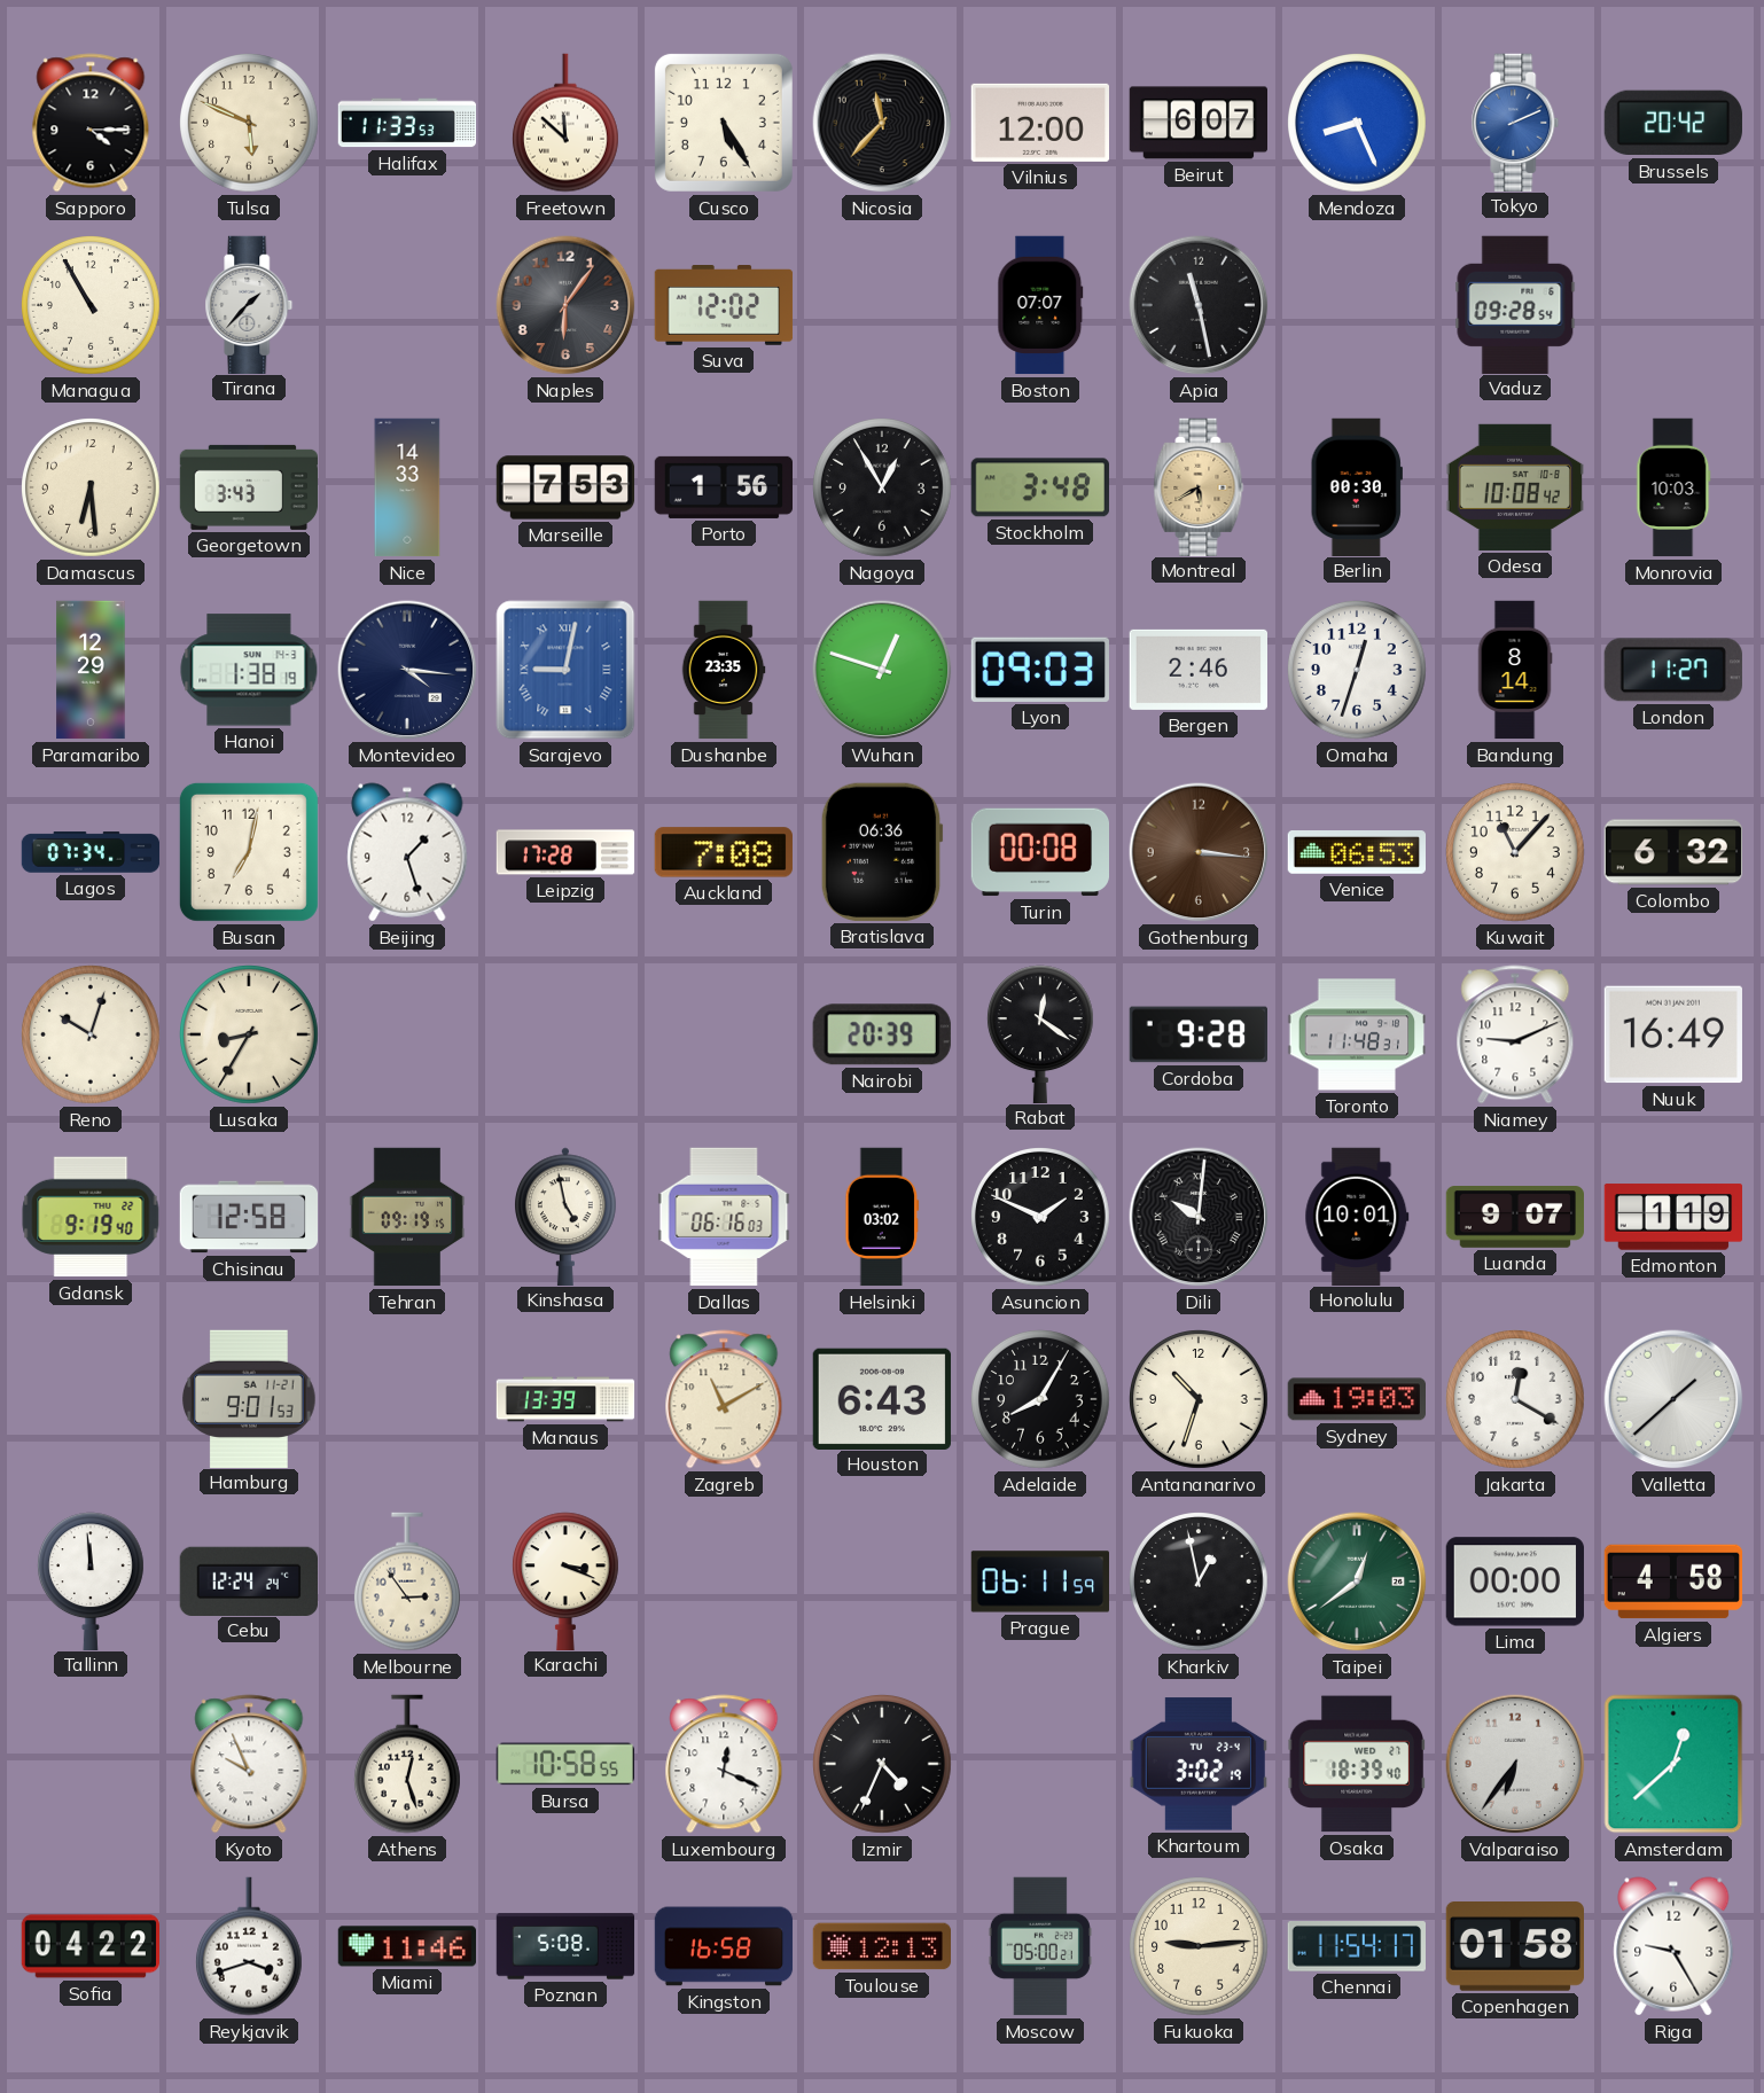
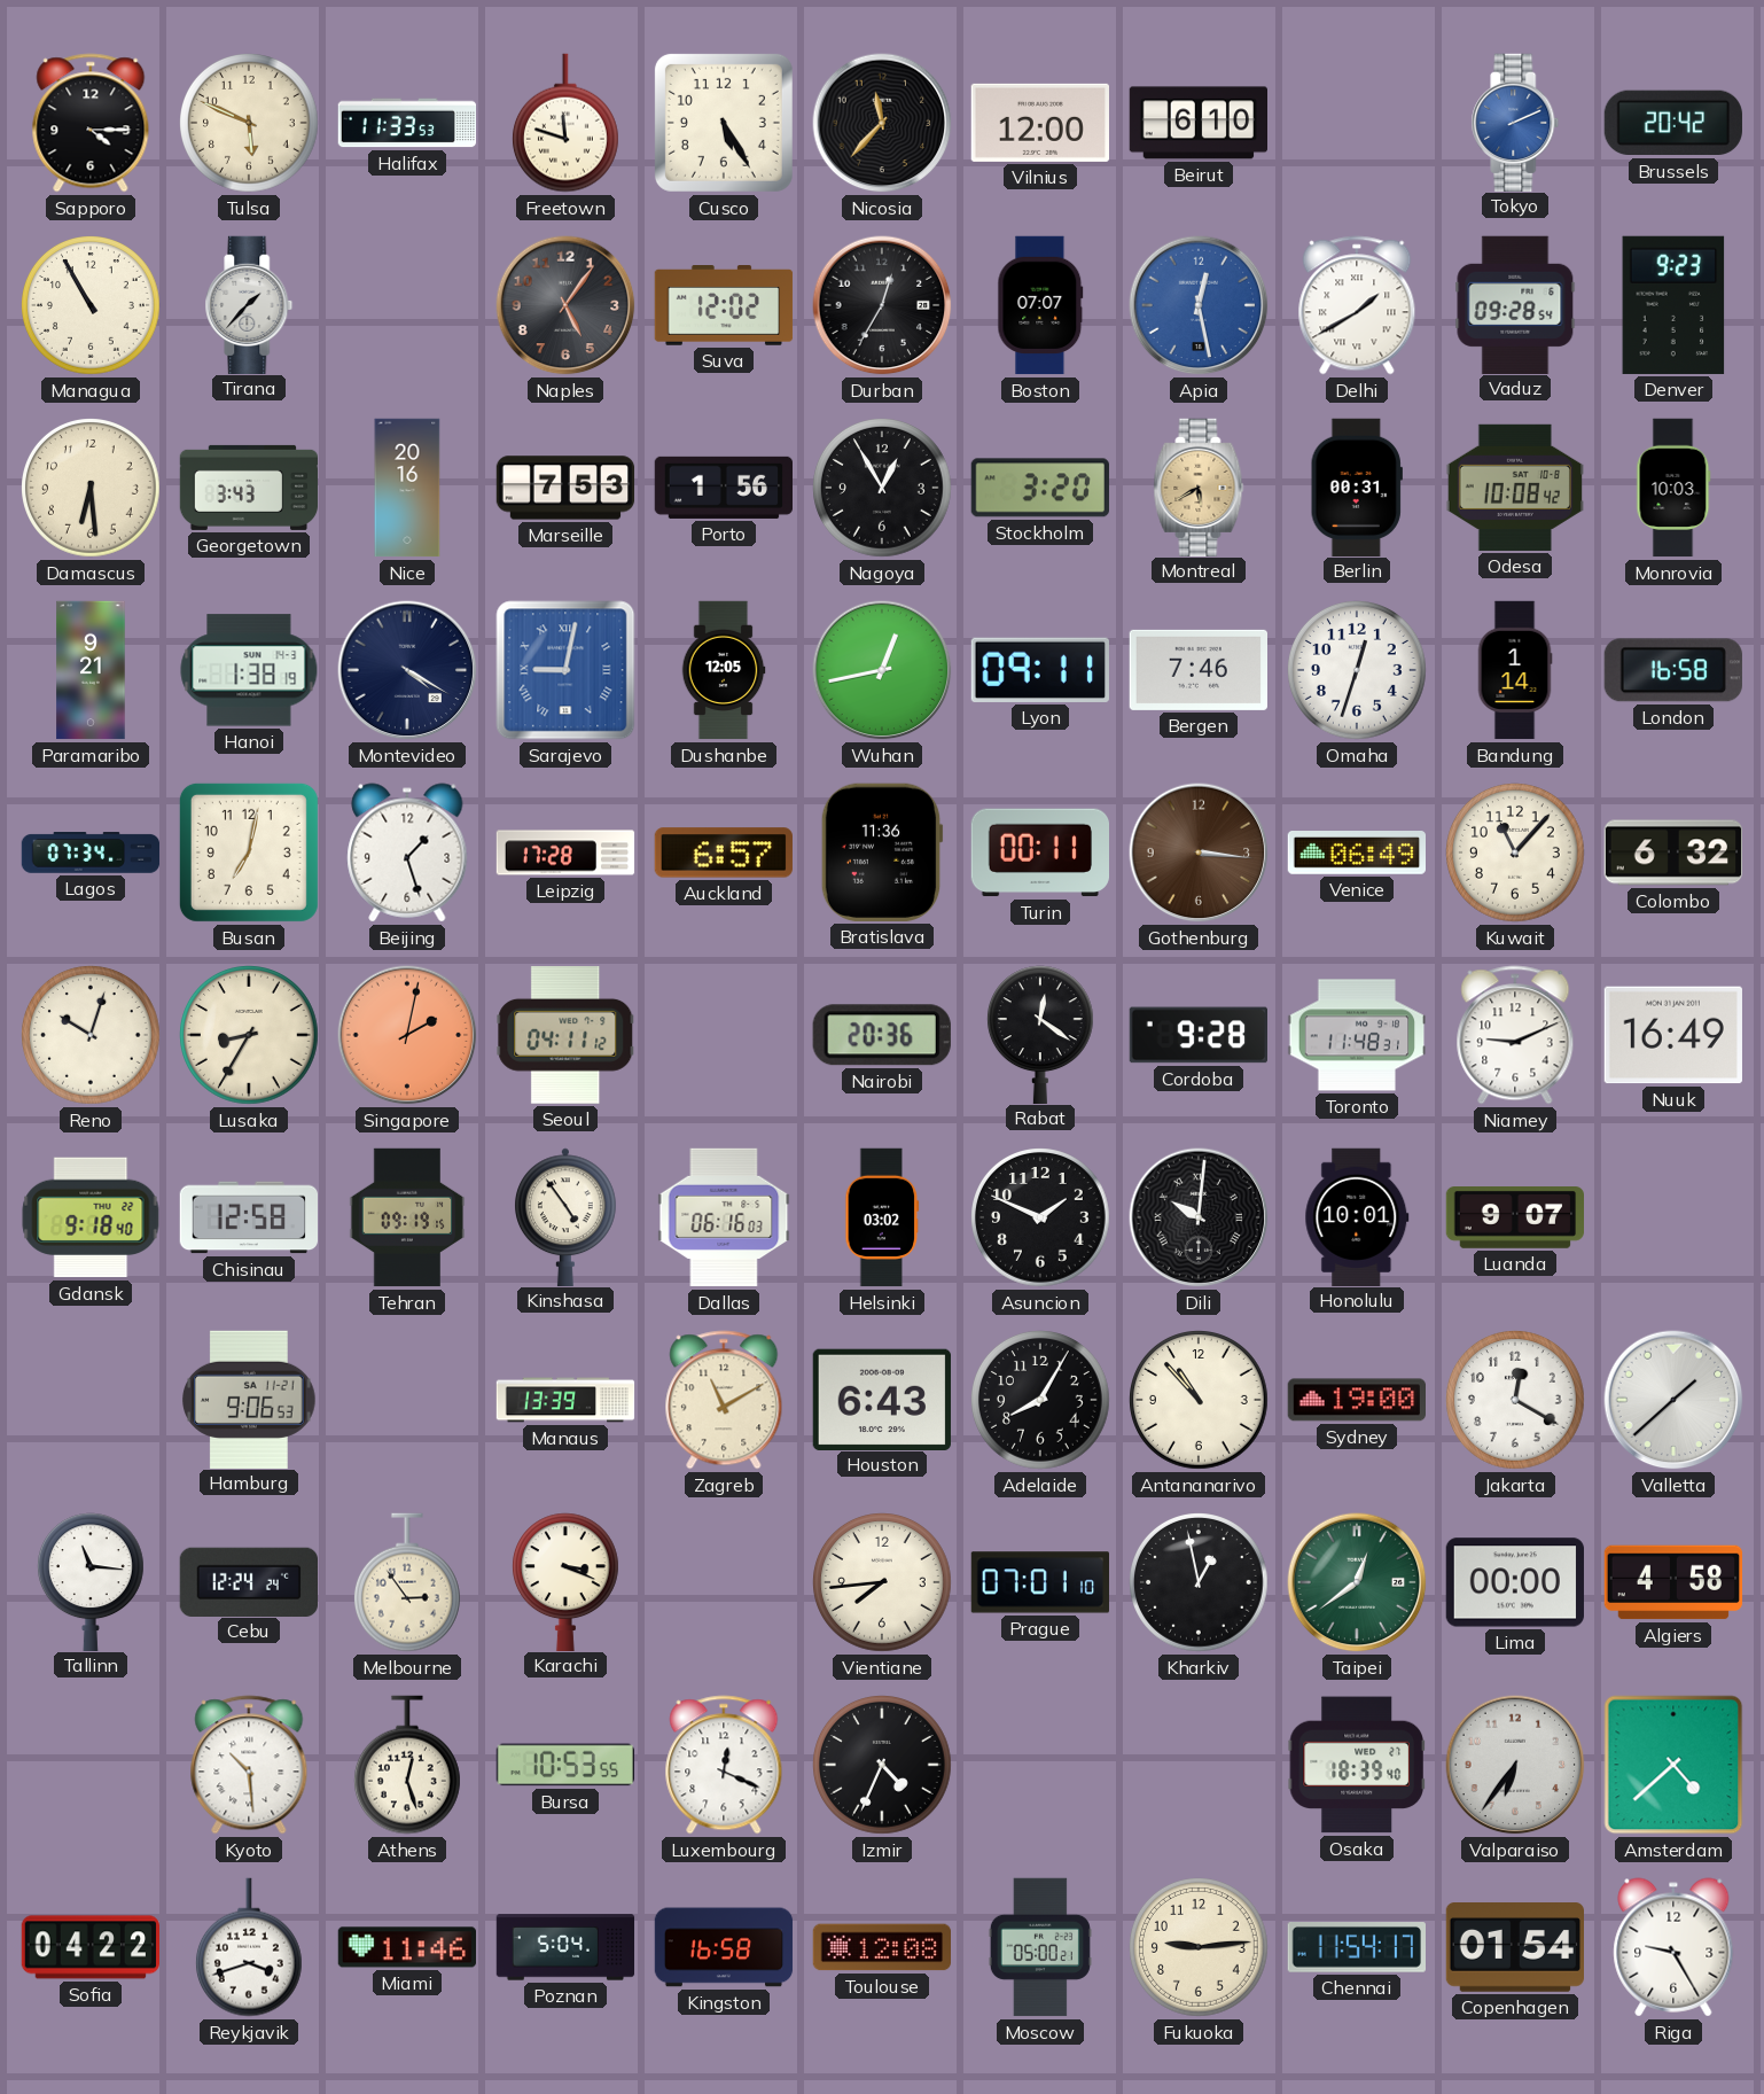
Freetown: 11:52 -> 11:48
Beirut: 6:07 -> 6:10
Mendoza: 8:26 -> none
Naples: 6:06 -> 5:06
Durban: none -> 12:35
Apia: 11:28 -> 12:28
Apia dial: black -> blue
Delhi: none -> 1:40
Denver: none -> 9:23
Nice: 14:33 -> 20:16
Stockholm: 3:48 -> 3:20
Berlin: 00:30 -> 00:31
Paramaribo: 12:29 -> 9:21
Montevideo: 4:16 -> 4:20
Dushanbe: 23:35 -> 12:05
Wuhan: 12:48 -> 12:43
Lyon: 09:03 -> 09:11
Bergen: 2:46 -> 7:46
Bandung: 8:14 -> 1:14
London: 11:27 -> 16:58
Auckland: 7:08 -> 6:57
Bratislava: 06:36 -> 11:36
Turin: 00:08 -> 00:11
Venice: 06:53 -> 06:49
Singapore: none -> 2:02
Seoul: none -> 04:11
Nairobi: 20:39 -> 20:36
Gdansk: 9:19 -> 9:18
Kinshasa: 4:58 -> 4:54
Edmonton: 1:19 -> none
Hamburg: 9:01 -> 9:06
Antananarivo: 10:33 -> 10:53
Sydney: 19:03 -> 19:00
Tallinn: 11:59 -> 11:16
Vientiane: none -> 7:44
Prague: 06:11 -> 07:01
Kyoto: 9:56 -> 10:29
Bursa: 10:58 -> 10:53
Khartoum: 3:02 -> none
Amsterdam: 12:38 -> 4:38
Poznan: 5:08 -> 5:04
Toulouse: 12:13 -> 12:08
Copenhagen: 01:58 -> 01:54
